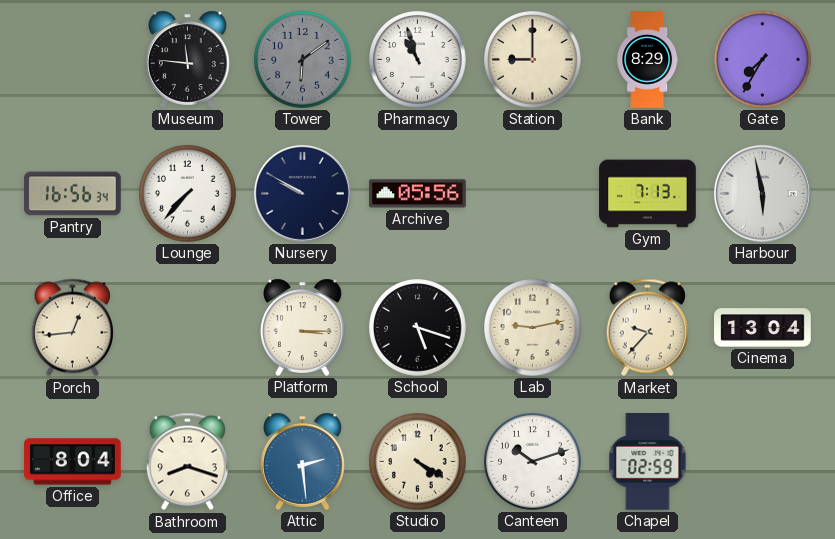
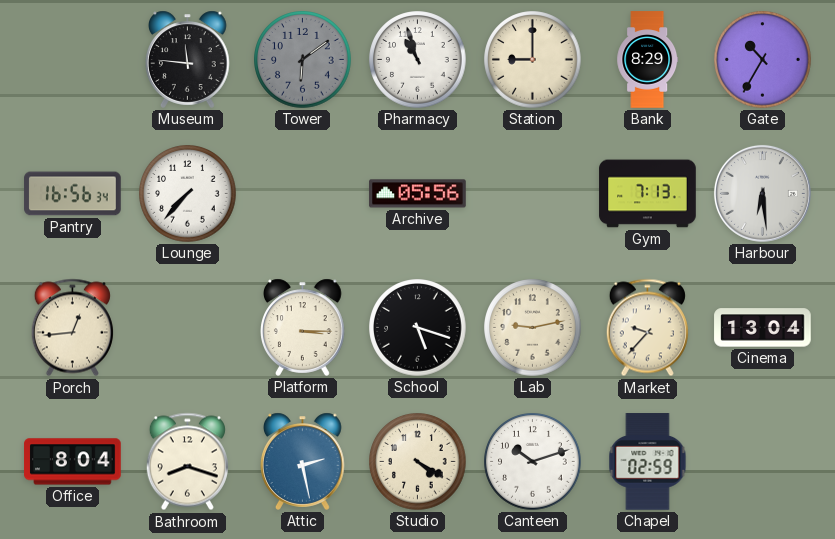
Gate: 7:35 -> 10:35
Nursery: 9:50 -> none
Harbour: 5:58 -> 6:29
Attic: 2:29 -> 2:28
